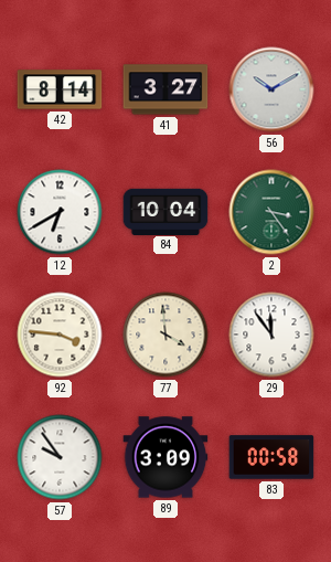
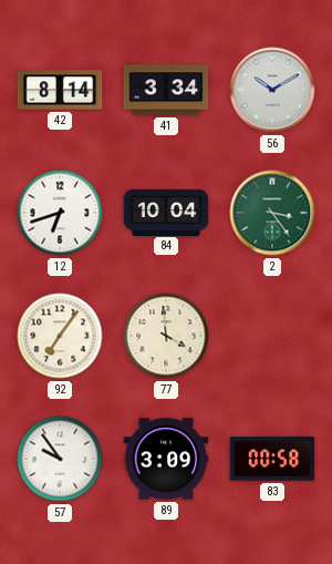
41: 3:27 -> 3:34
12: 6:40 -> 6:42
92: 3:46 -> 7:06
29: 11:54 -> none
